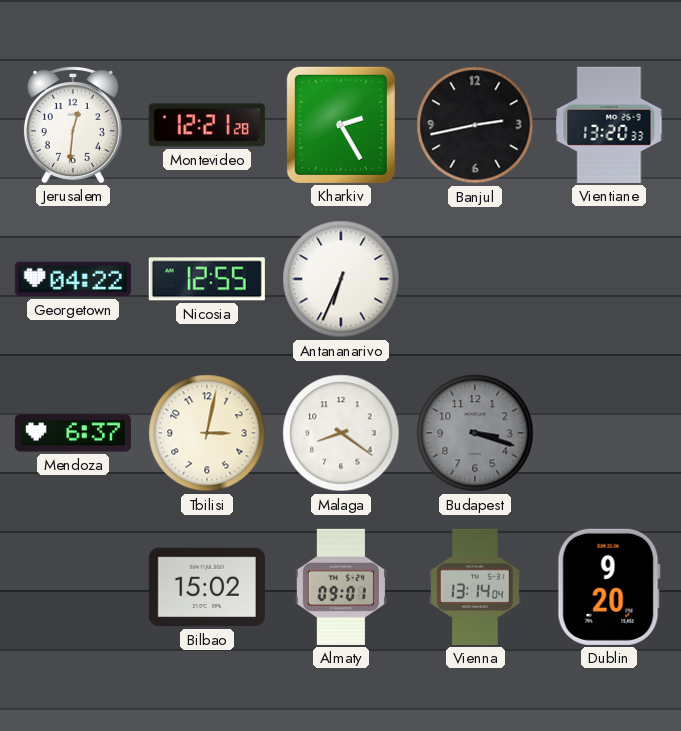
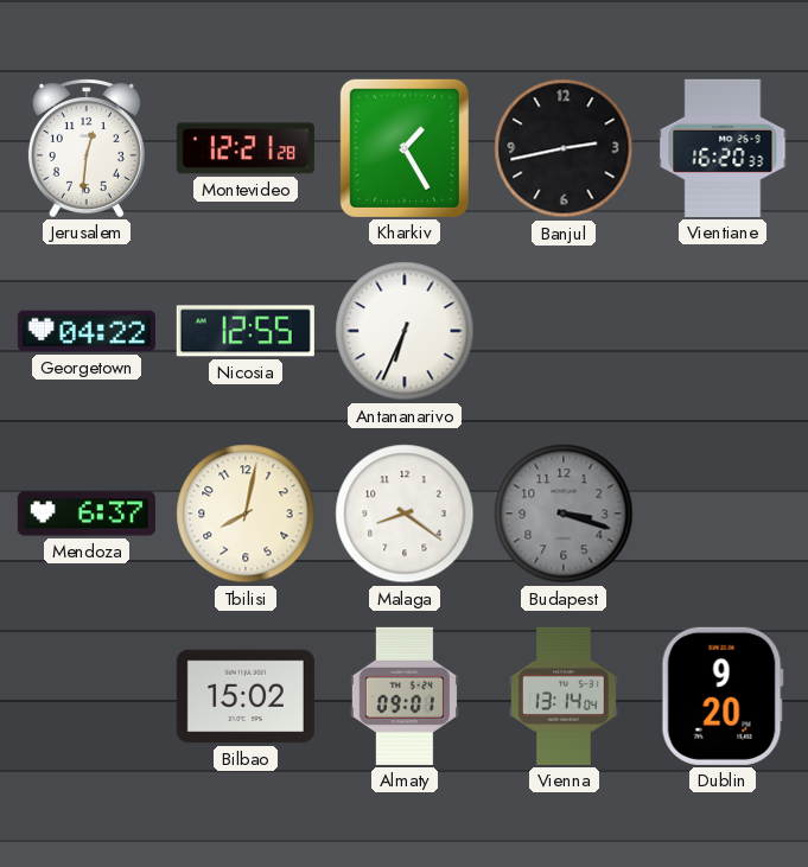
Kharkiv: 2:25 -> 1:25
Vientiane: 13:20 -> 16:20
Tbilisi: 3:02 -> 8:02
